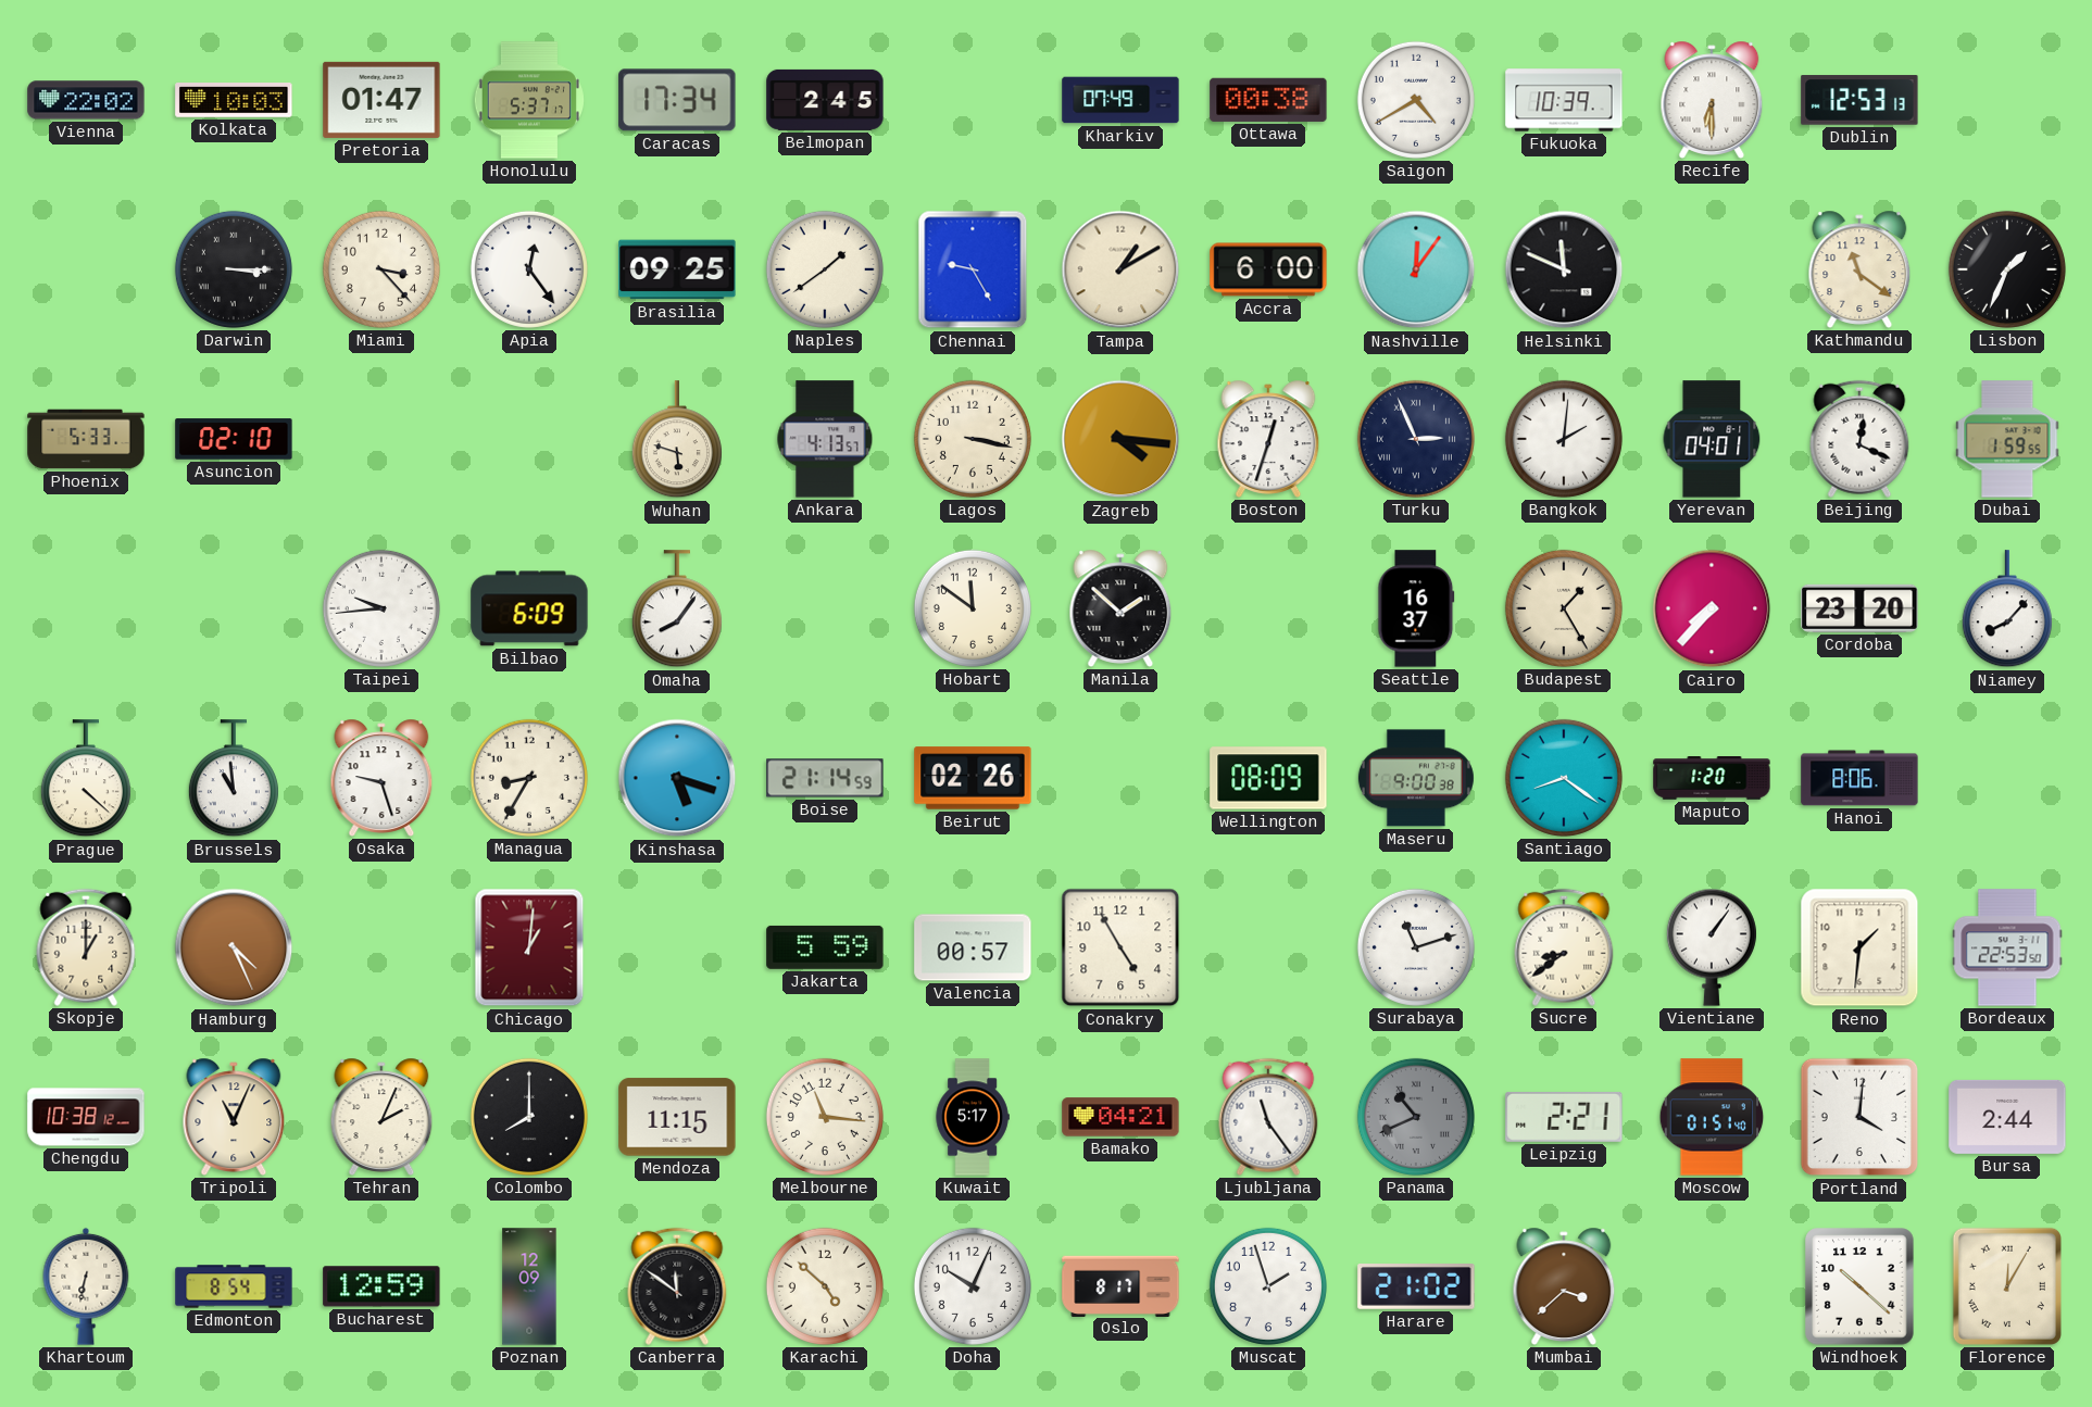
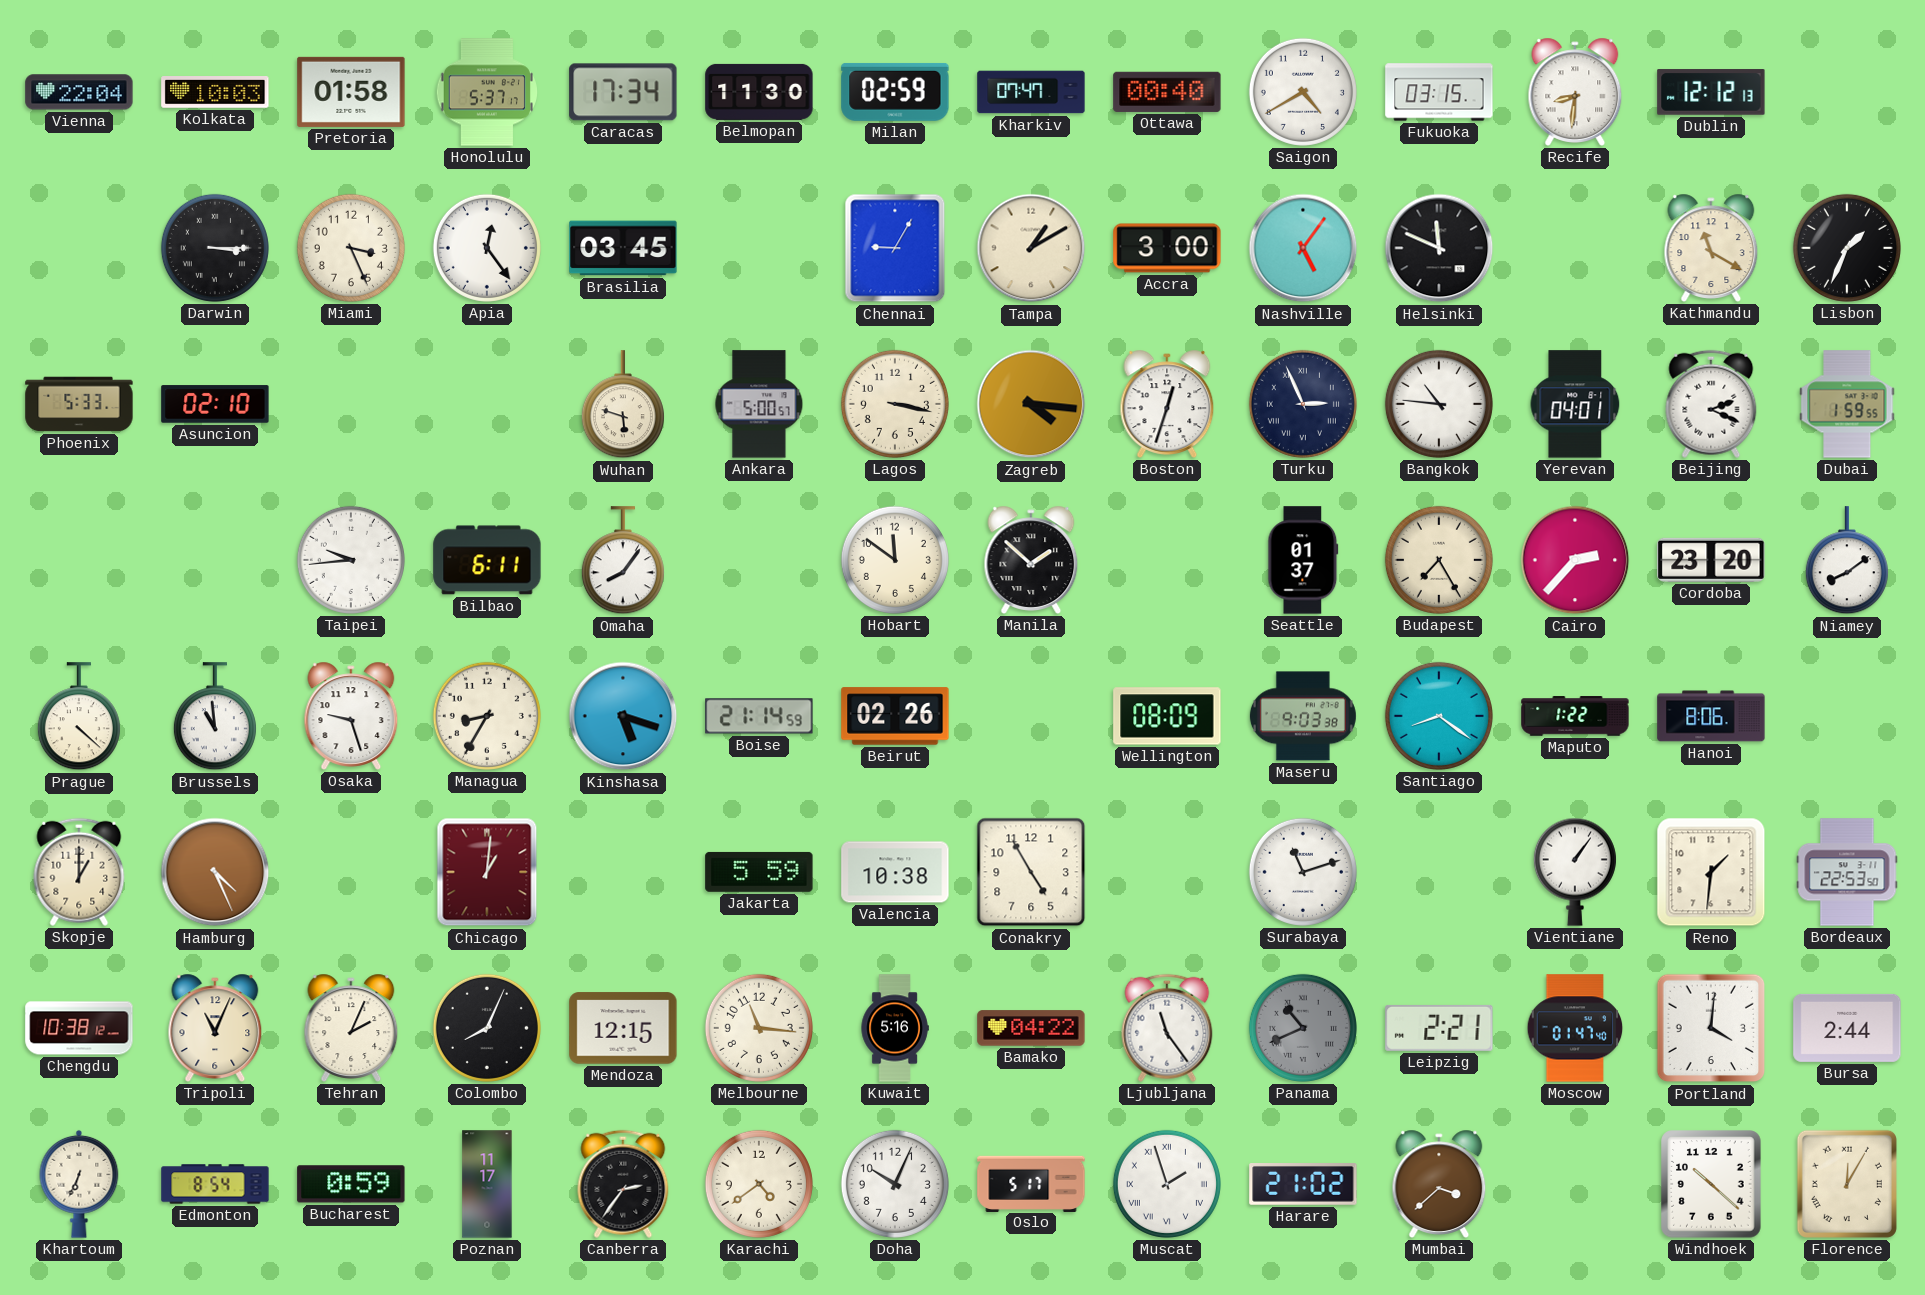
Vienna: 22:02 -> 22:04
Pretoria: 01:47 -> 01:58
Belmopan: 2:45 -> 11:30
Milan: none -> 02:59
Kharkiv: 07:49 -> 07:47
Ottawa: 00:38 -> 00:40
Fukuoka: 10:39 -> 03:15
Recife: 6:30 -> 8:31
Dublin: 12:53 -> 12:12
Miami: 3:23 -> 3:26
Brasilia: 09:25 -> 03:45
Naples: 1:39 -> none
Chennai: 9:25 -> 9:05
Accra: 6:00 -> 3:00
Nashville: 12:06 -> 5:06
Kathmandu: 11:21 -> 11:20
Ankara: 4:13 -> 5:00
Bangkok: 2:01 -> 10:46
Beijing: 12:19 -> 2:19
Bilbao: 6:09 -> 6:11
Seattle: 16:37 -> 01:37
Budapest: 1:25 -> 7:25
Cairo: 7:37 -> 2:37
Niamey: 8:07 -> 8:09
Maseru: 9:00 -> 9:03
Maputo: 1:20 -> 1:22
Valencia: 00:57 -> 10:38
Sucre: 8:39 -> none
Colombo: 8:00 -> 8:04
Mendoza: 11:15 -> 12:15
Kuwait: 5:17 -> 5:16
Bamako: 04:21 -> 04:22
Moscow: 01:51 -> 01:47
Khartoum: 6:32 -> 6:34
Bucharest: 12:59 -> 0:59
Poznan: 12:09 -> 11:17
Canberra: 11:51 -> 2:36
Karachi: 4:52 -> 4:39
Oslo: 8:17 -> 5:17
Muscat numerals: Arabic -> Roman
